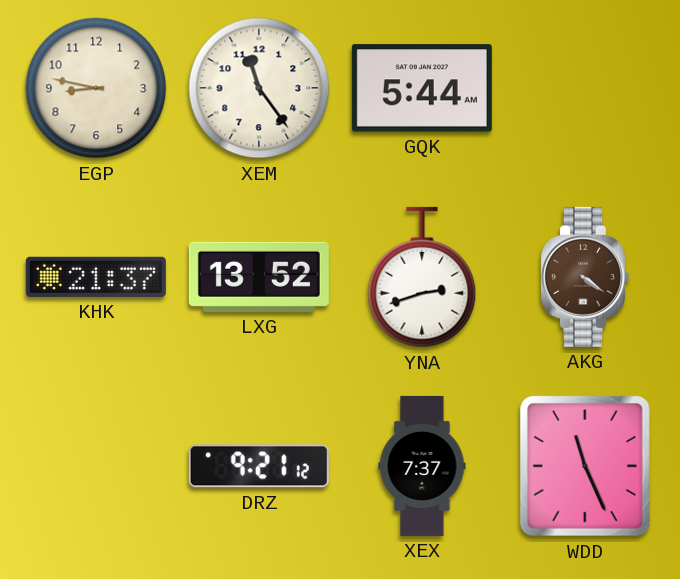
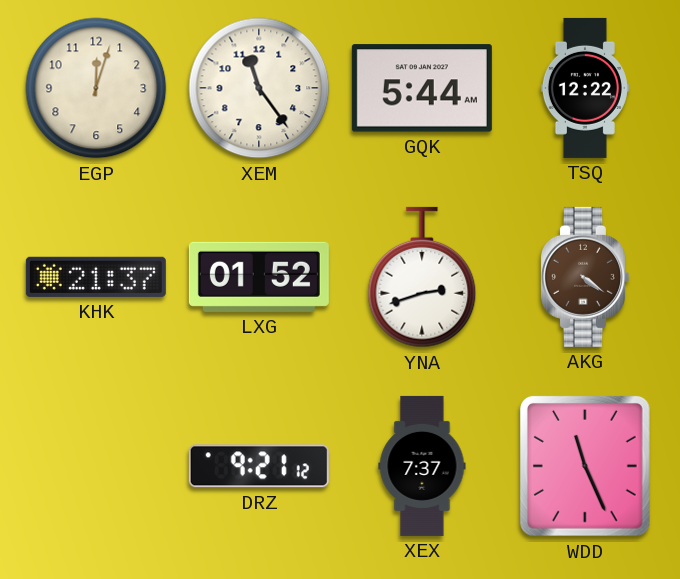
EGP: 8:47 -> 12:03
TSQ: none -> 12:22
LXG: 13:52 -> 01:52
